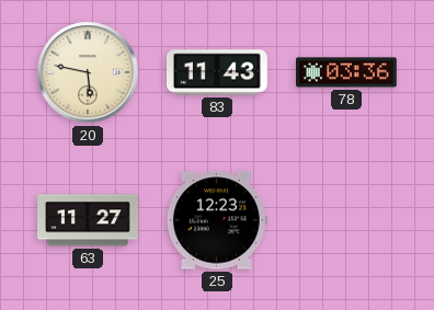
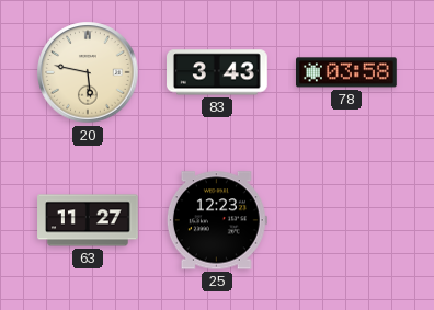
83: 11:43 -> 3:43
78: 03:36 -> 03:58
